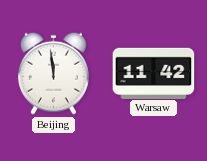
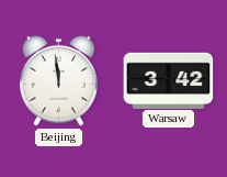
Warsaw: 11:42 -> 3:42
